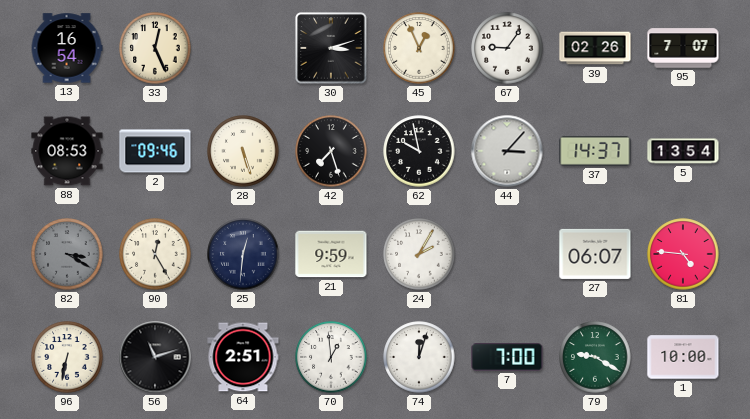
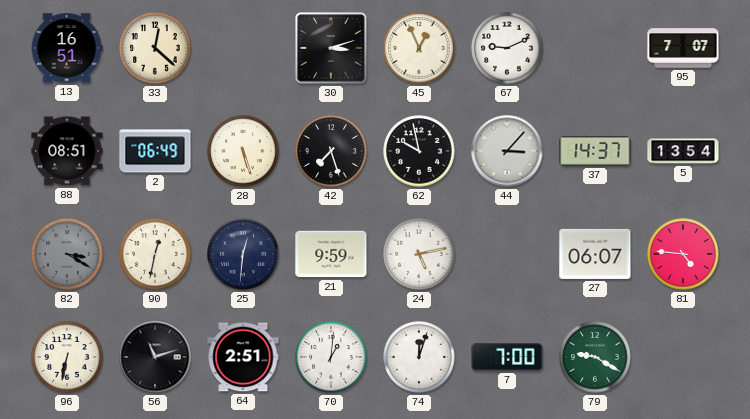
13: 16:54 -> 16:51
33: 12:26 -> 12:22
67: 9:06 -> 9:11
39: 02:26 -> none
88: 08:53 -> 08:51
2: 09:46 -> 06:49
90: 12:25 -> 12:32
24: 2:05 -> 5:13
70: 12:59 -> 1:01
1: 10:00 -> none
